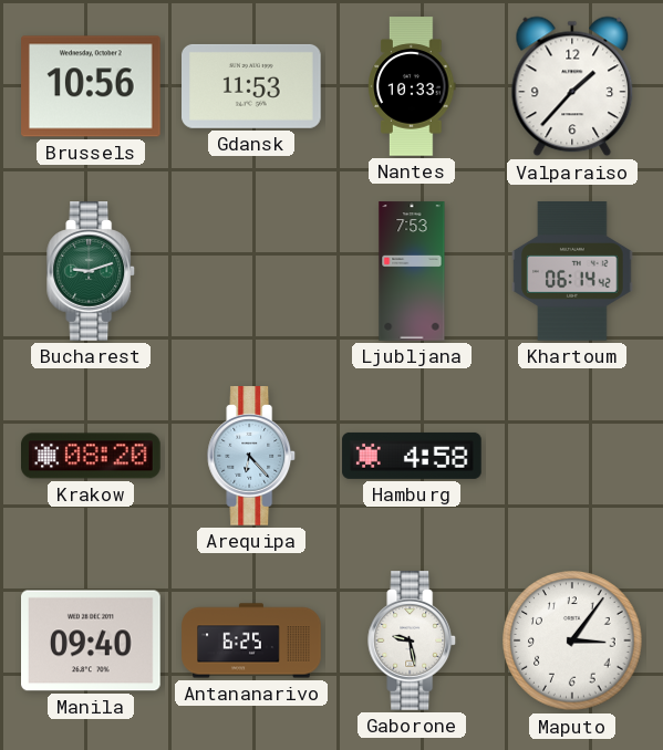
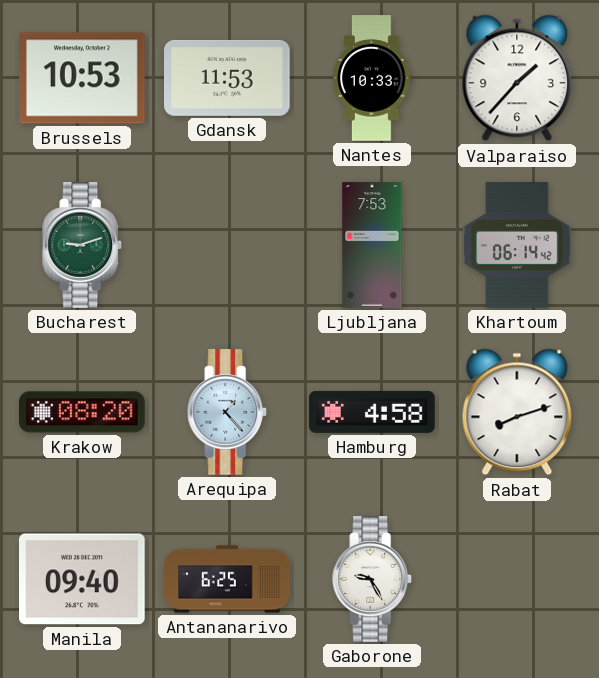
Brussels: 10:56 -> 10:53
Arequipa: 6:23 -> 1:23
Rabat: none -> 8:12
Gaborone: 9:28 -> 9:25
Maputo: 3:06 -> none
